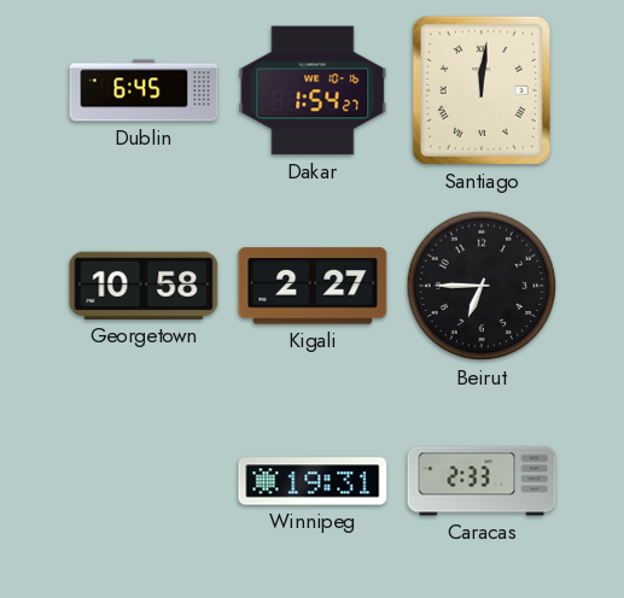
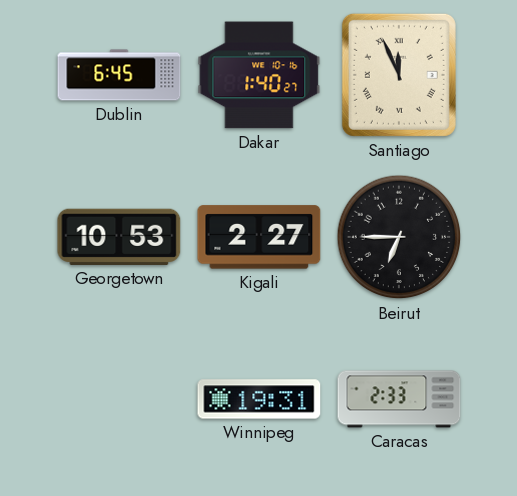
Dakar: 1:54 -> 1:40
Santiago: 12:01 -> 11:56
Georgetown: 10:58 -> 10:53
